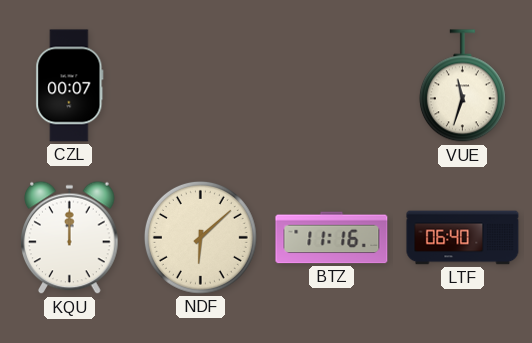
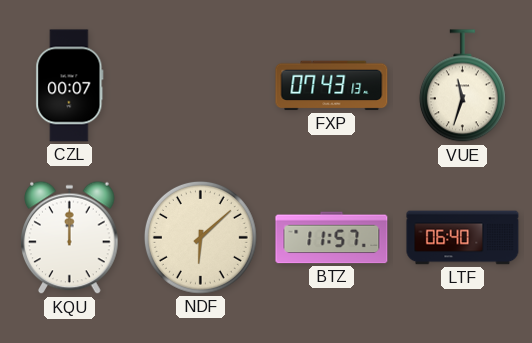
FXP: none -> 07:43
BTZ: 11:16 -> 11:57
